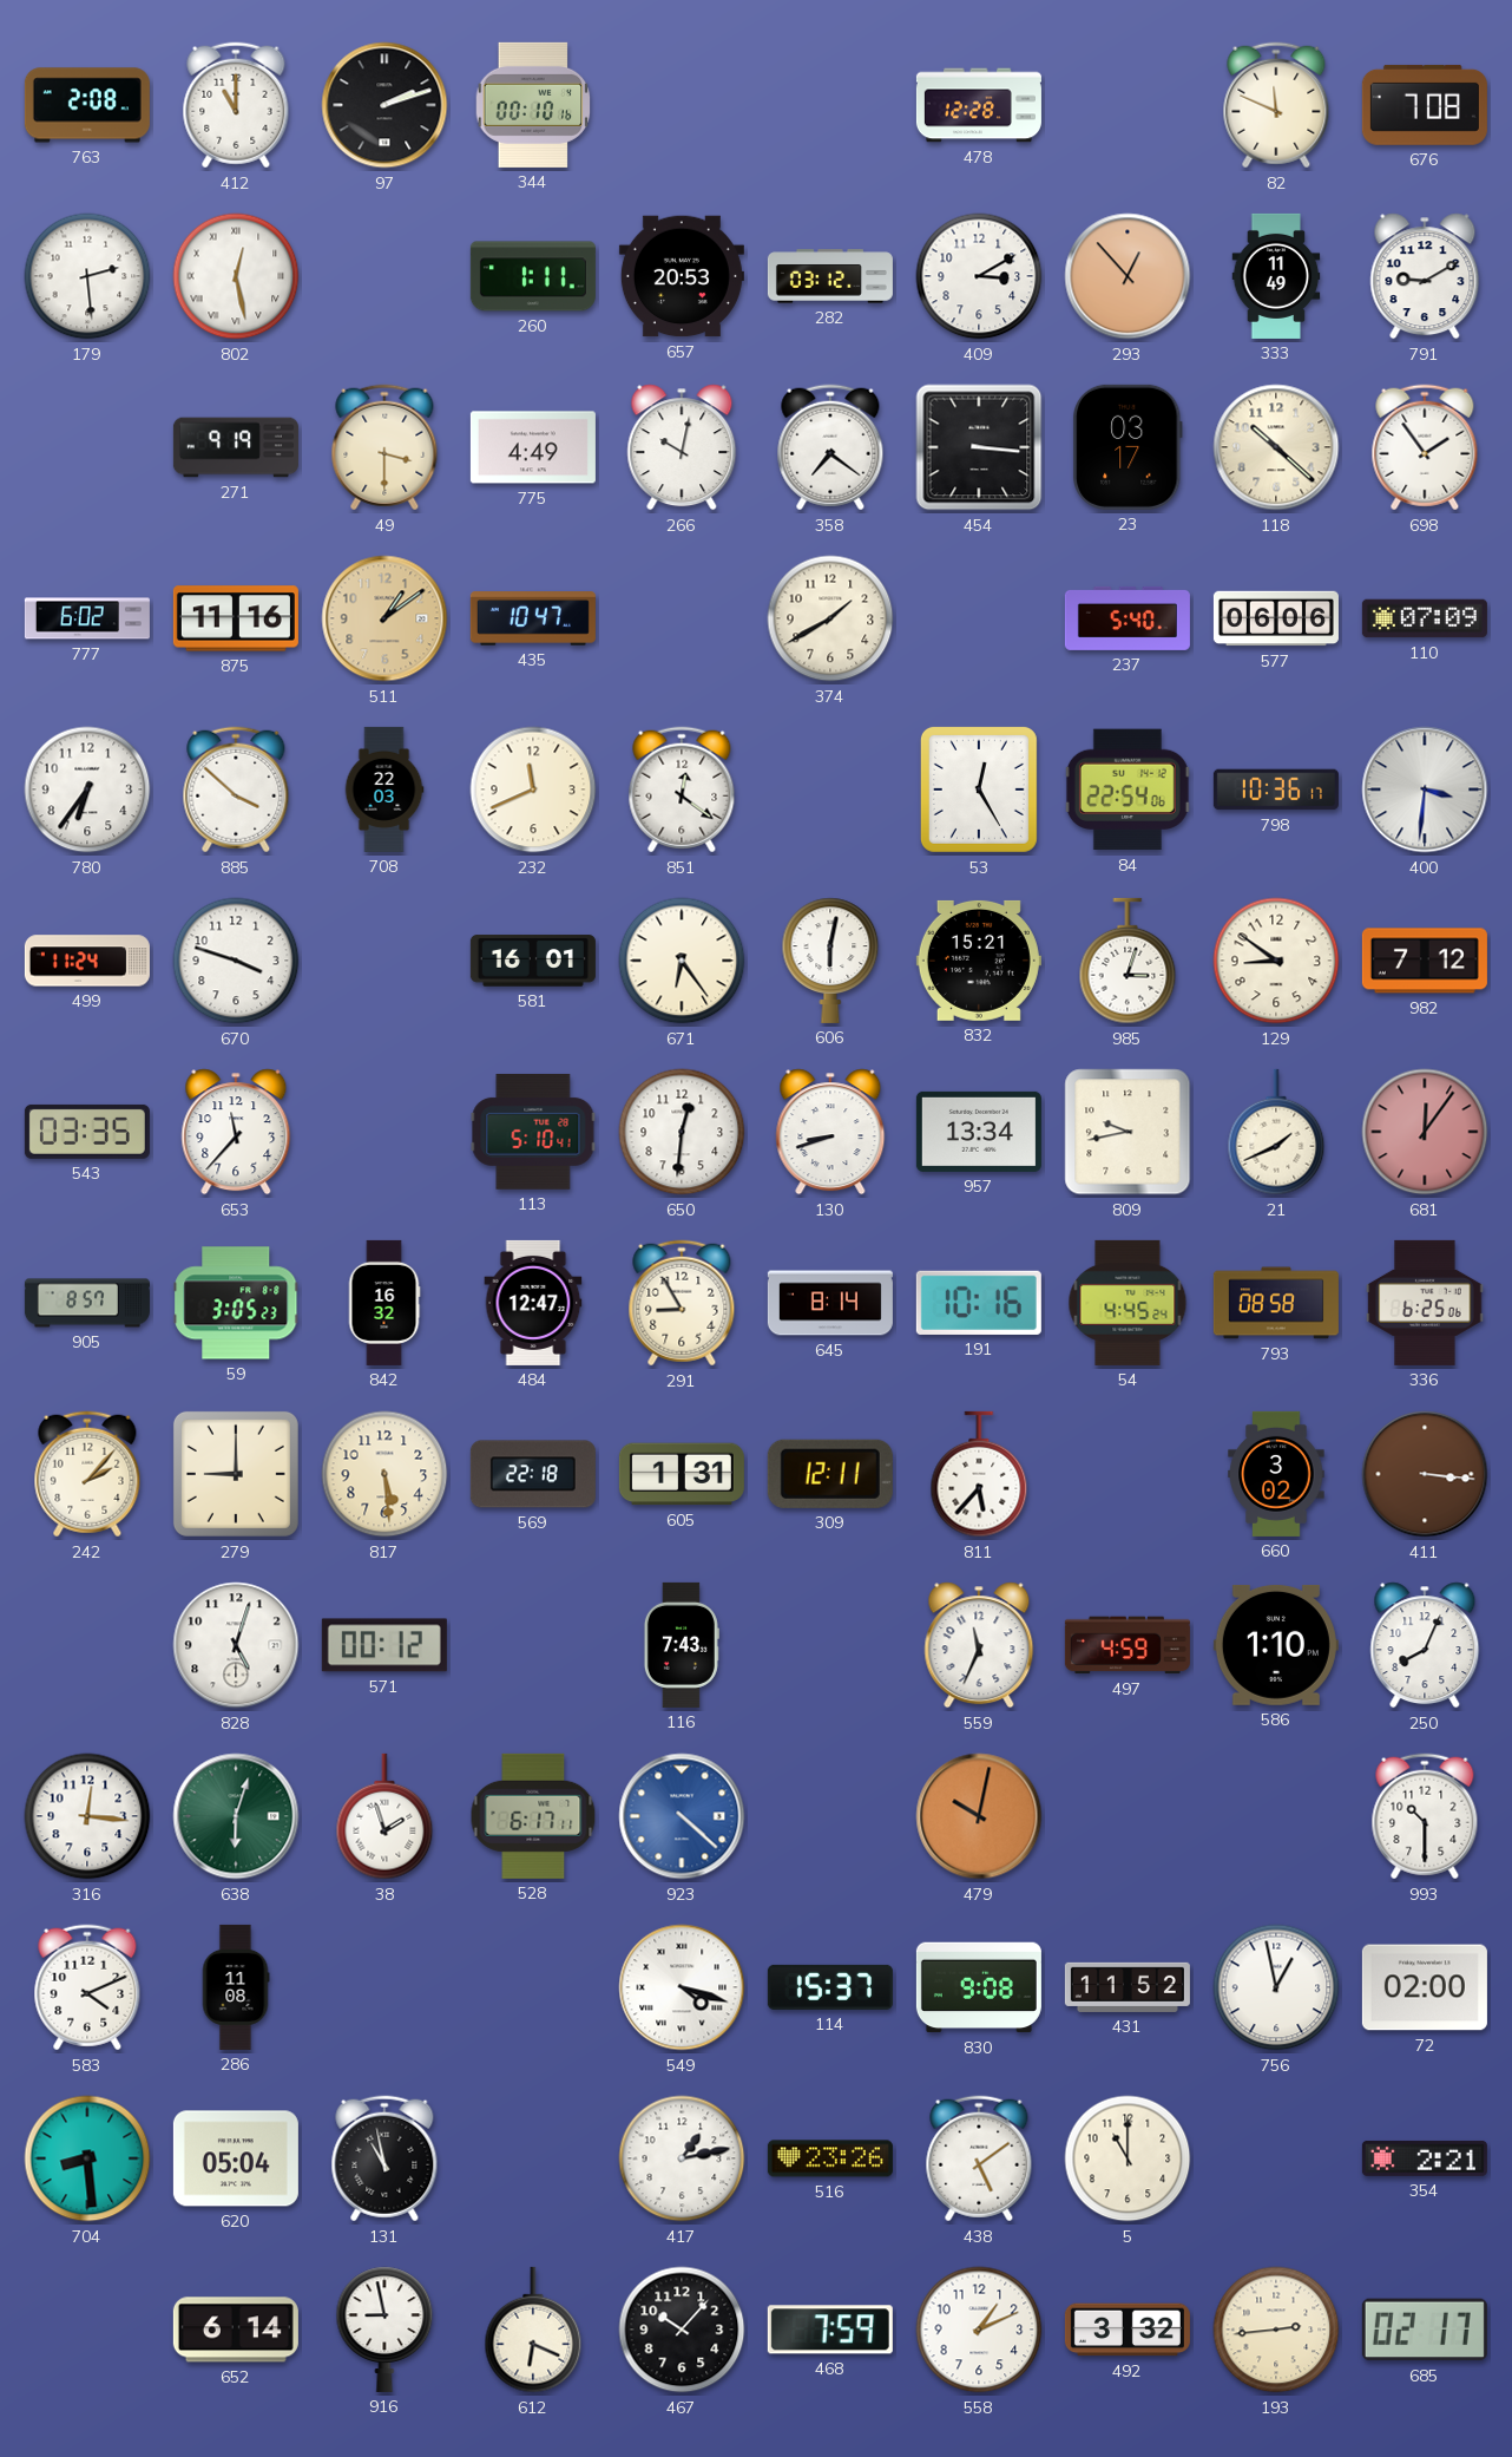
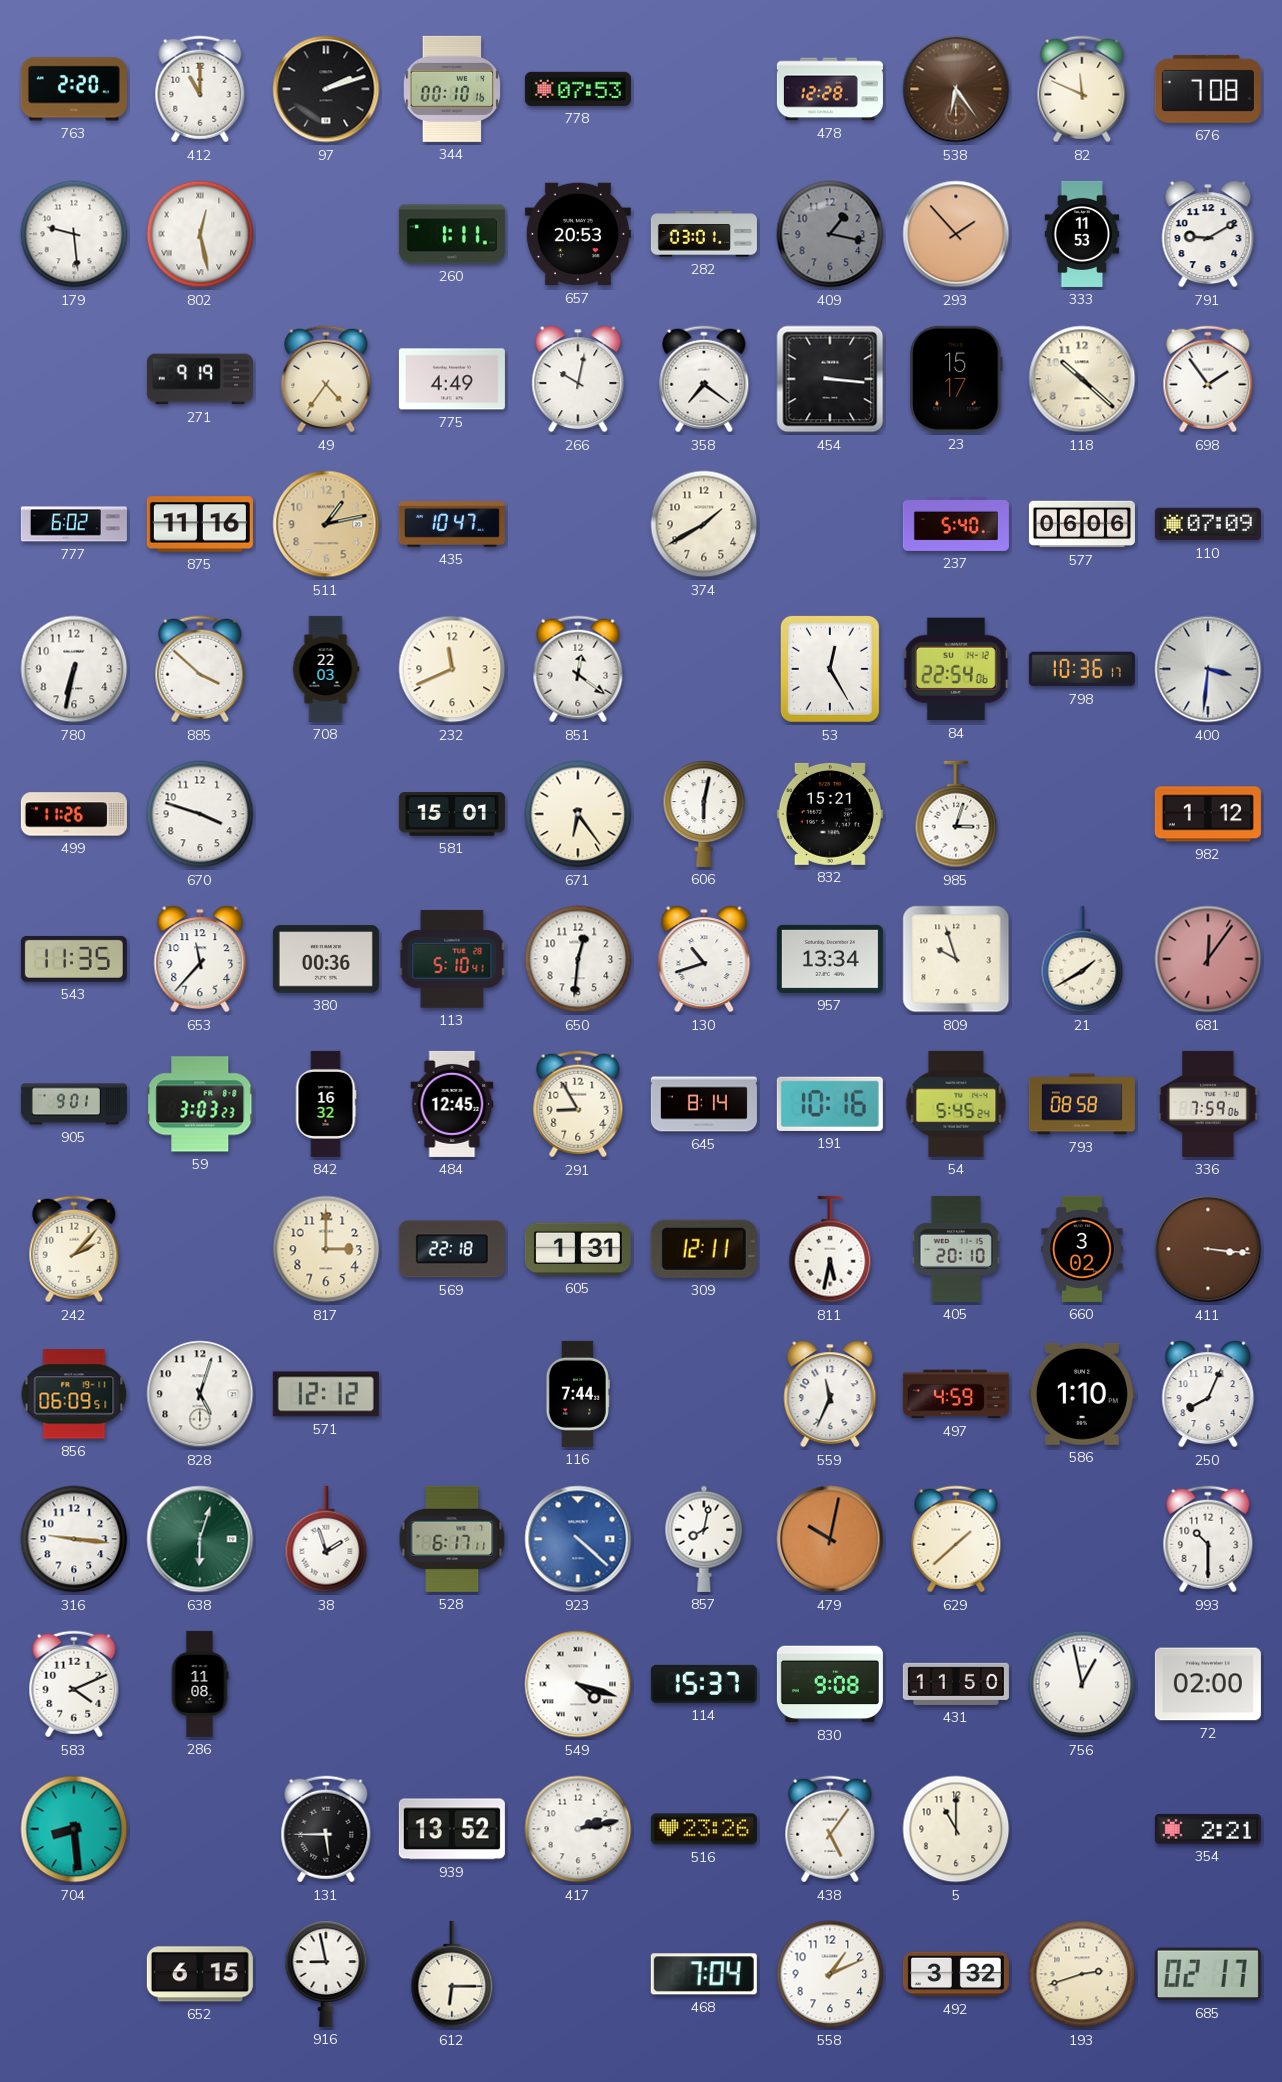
763: 2:08 -> 2:20
778: none -> 07:53
538: none -> 6:24
179: 2:29 -> 9:29
282: 03:12 -> 03:01
409: 3:10 -> 1:17
409 dial: white -> grey
293: 12:53 -> 1:53
333: 11:49 -> 11:53
49: 3:30 -> 4:36
23: 03:17 -> 15:17
511: 1:09 -> 1:13
780: 6:36 -> 6:32
499: 11:24 -> 11:26
581: 16:01 -> 15:01
129: 8:51 -> none
982: 7:12 -> 1:12
543: 03:35 -> 11:35
380: none -> 00:36
130: 8:42 -> 10:42
809: 9:43 -> 9:57
21: 1:41 -> 1:40
905: 8:57 -> 9:01
59: 3:05 -> 3:03
484: 12:47 -> 12:45
54: 4:45 -> 5:45
336: 6:25 -> 7:59
279: 9:00 -> none
817: 5:29 -> 3:00
811: 5:37 -> 5:32
405: none -> 20:10
856: none -> 06:09
571: 00:12 -> 12:12
116: 7:43 -> 7:44
316: 12:16 -> 9:16
857: none -> 8:02
629: none -> 1:38
431: 11:52 -> 11:50
620: 05:04 -> none
131: 10:58 -> 5:45
939: none -> 13:52
417: 1:13 -> 2:13
438: 5:09 -> 5:06
652: 6:14 -> 6:15
612: 6:19 -> 6:15
467: 10:07 -> none
468: 7:59 -> 7:04
193: 2:44 -> 2:42
